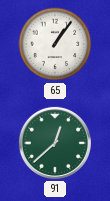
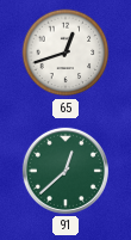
65: 1:06 -> 12:42
